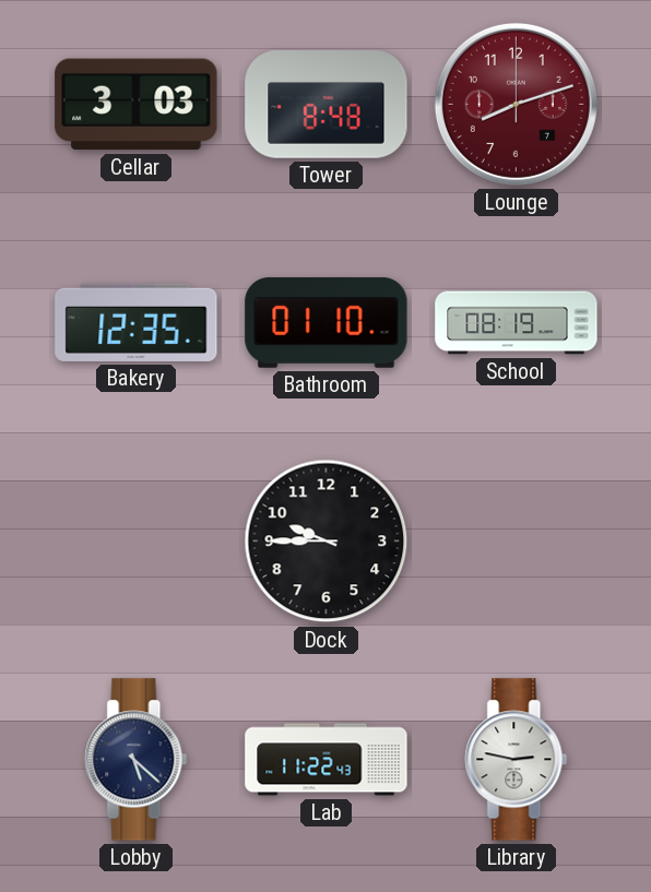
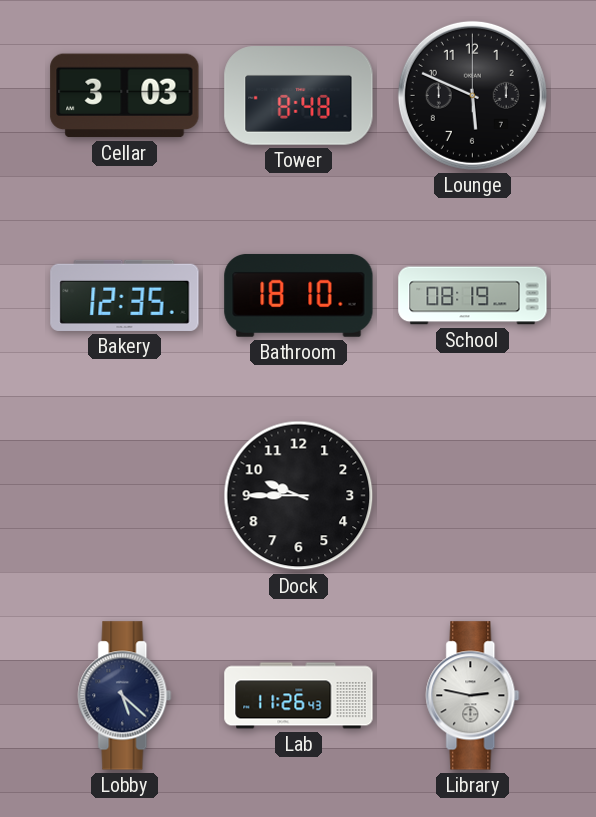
Lounge: 8:12 -> 5:49
Lounge dial: burgundy -> black
Bathroom: 01:10 -> 18:10
Lab: 11:22 -> 11:26
